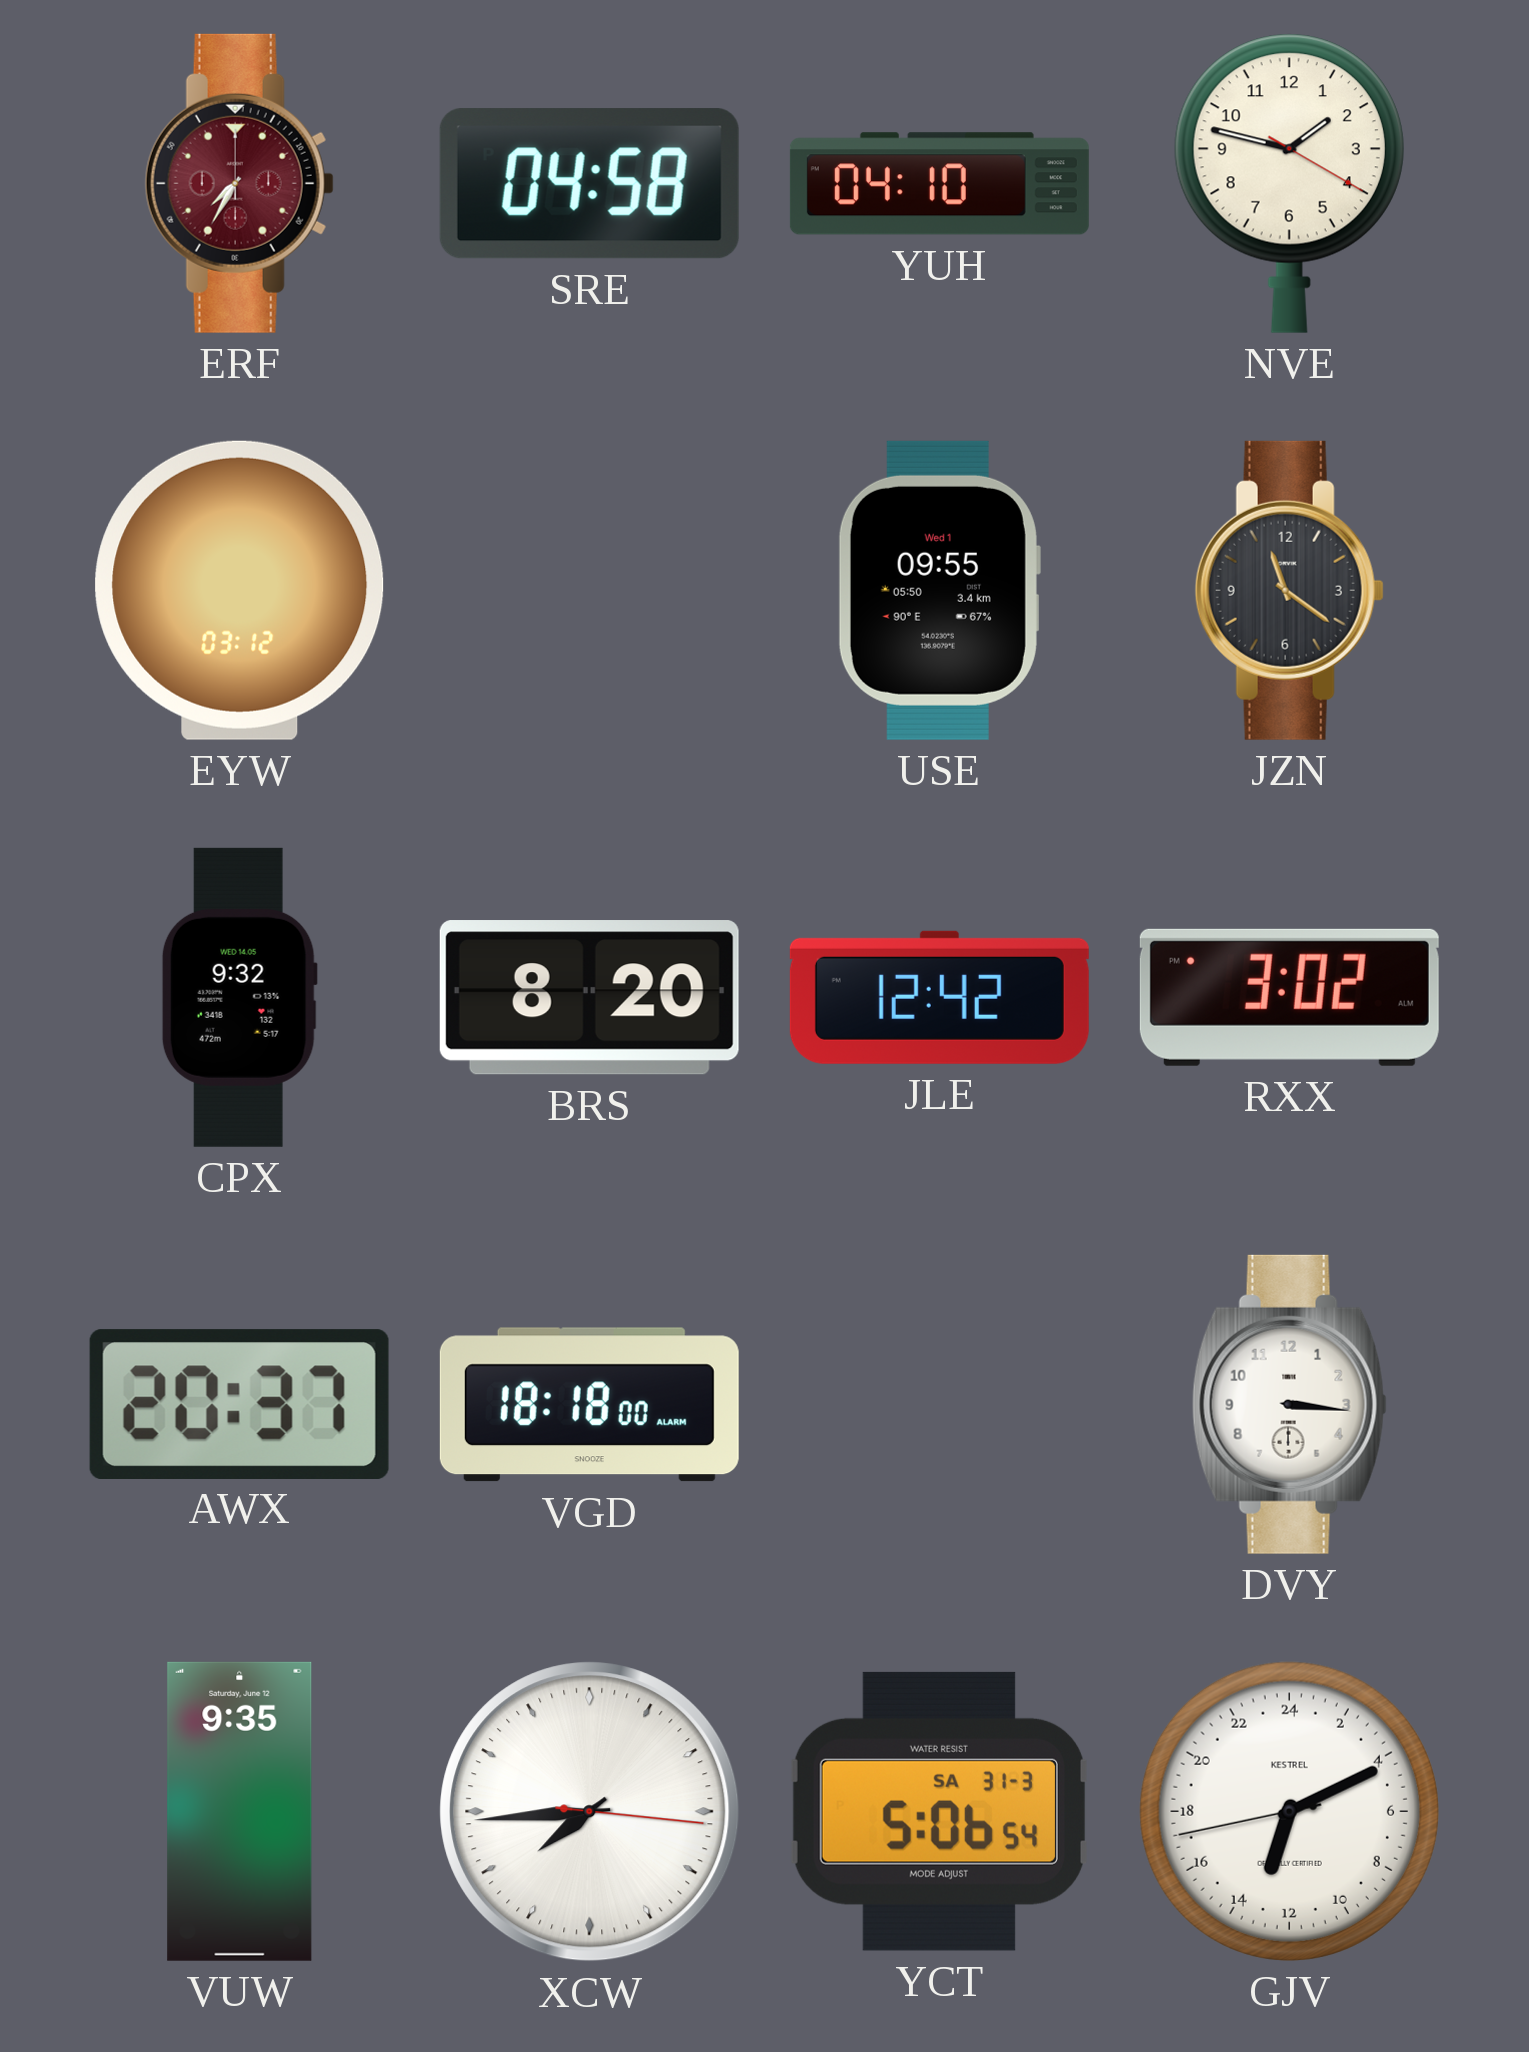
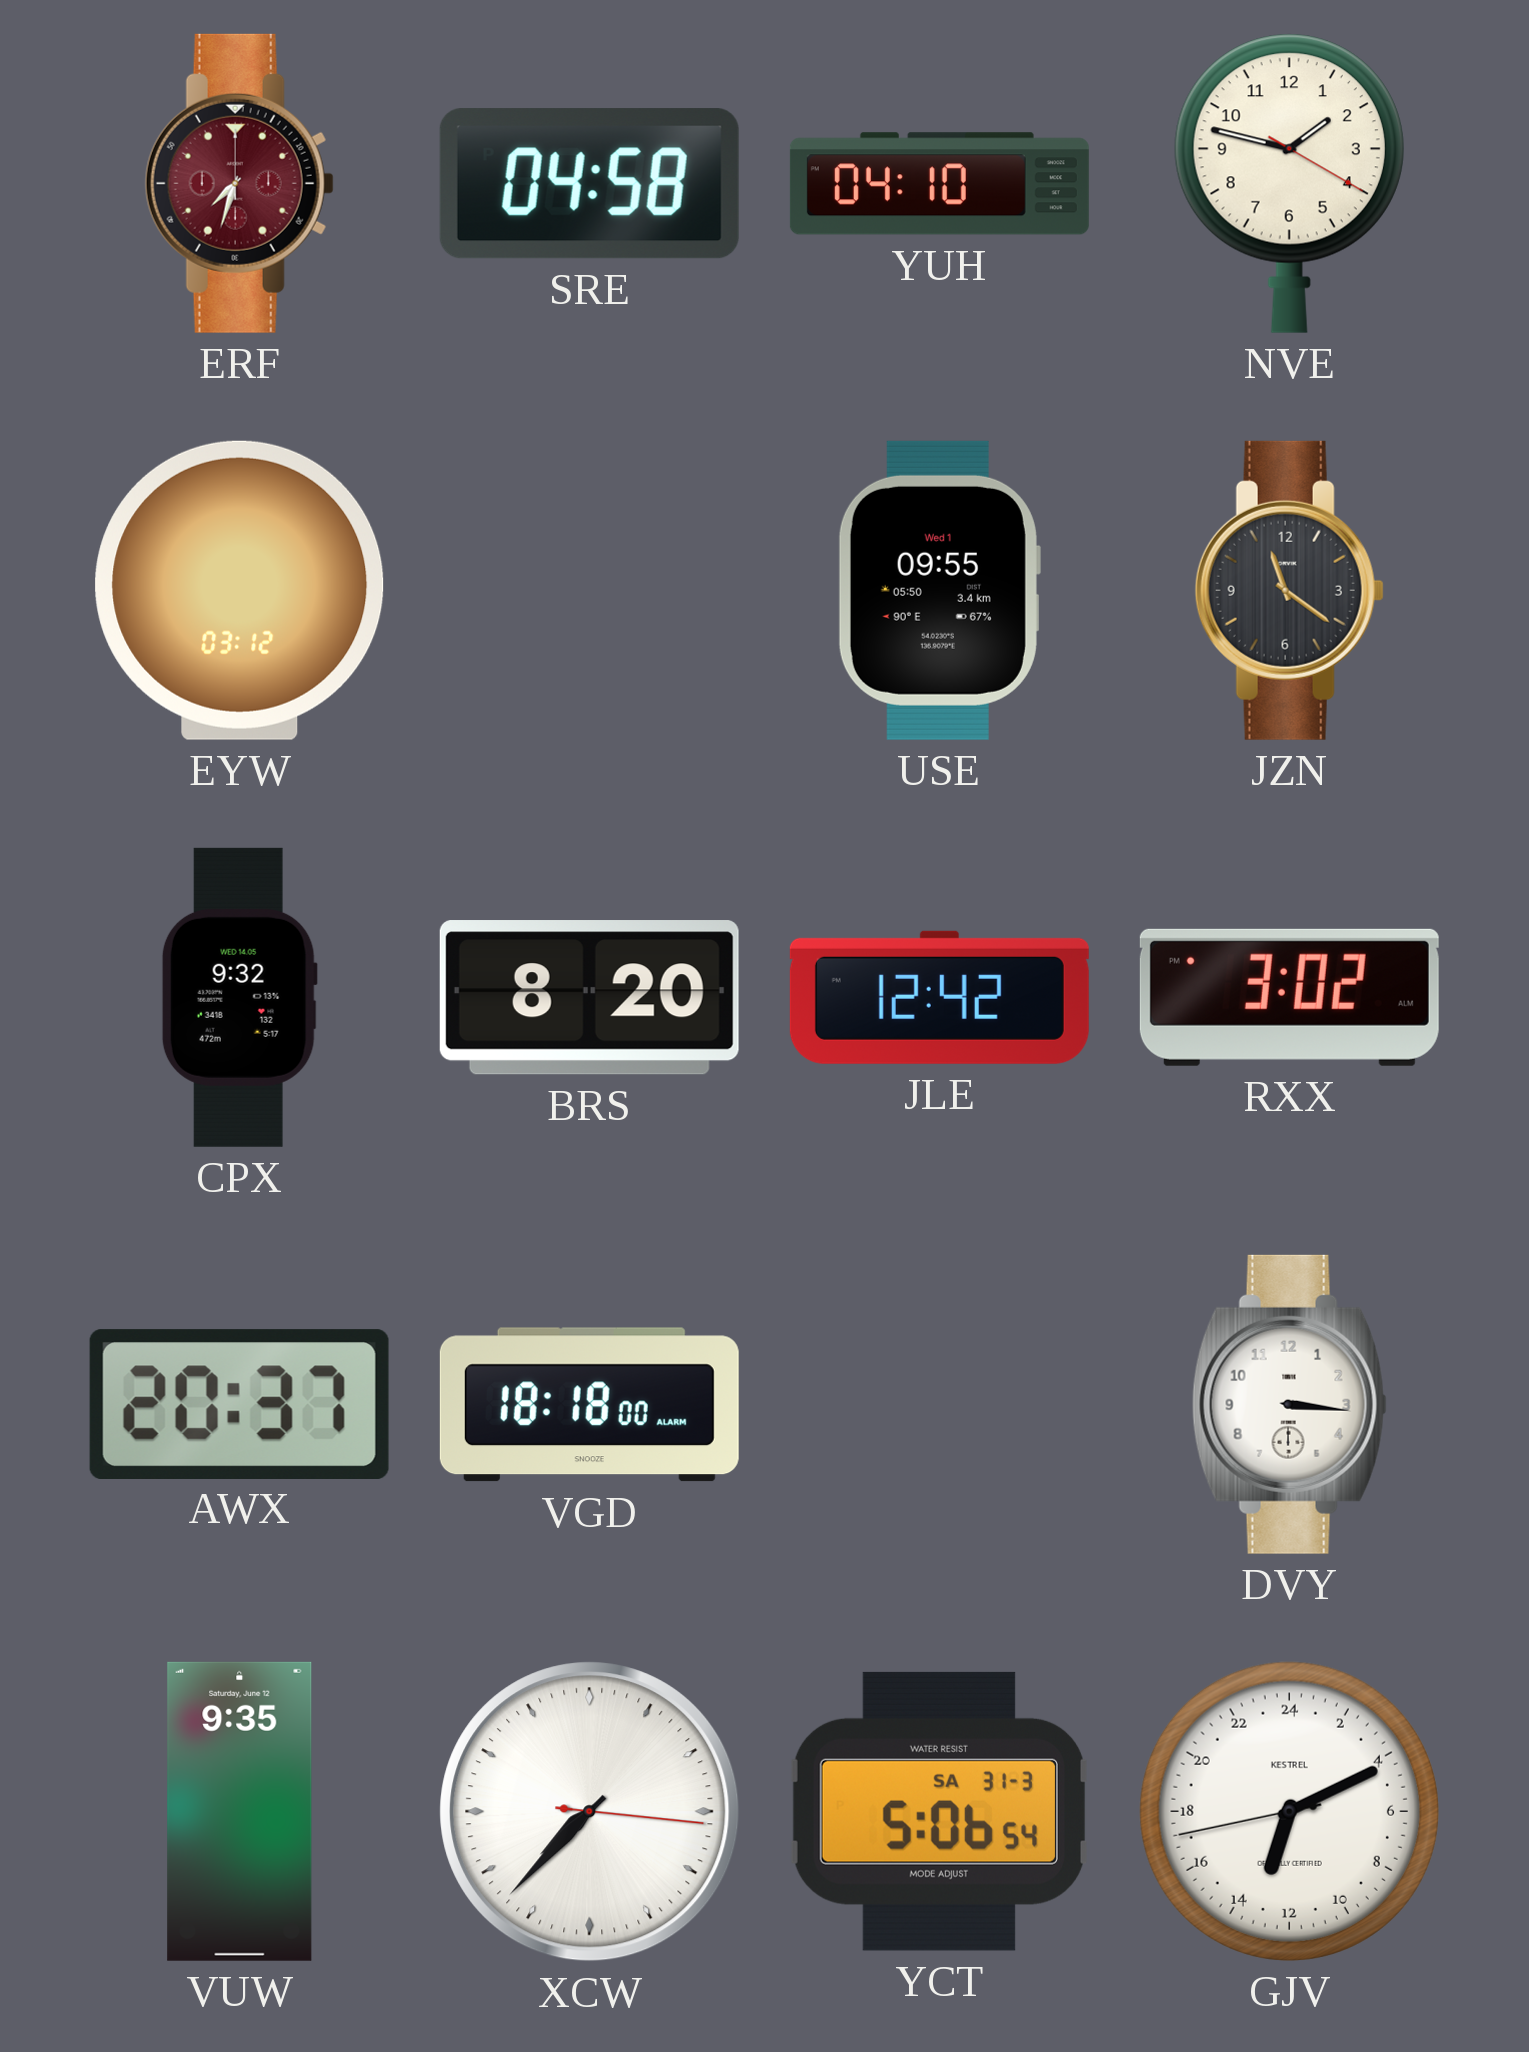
ERF: 7:35 -> 7:33
XCW: 7:44 -> 7:37
